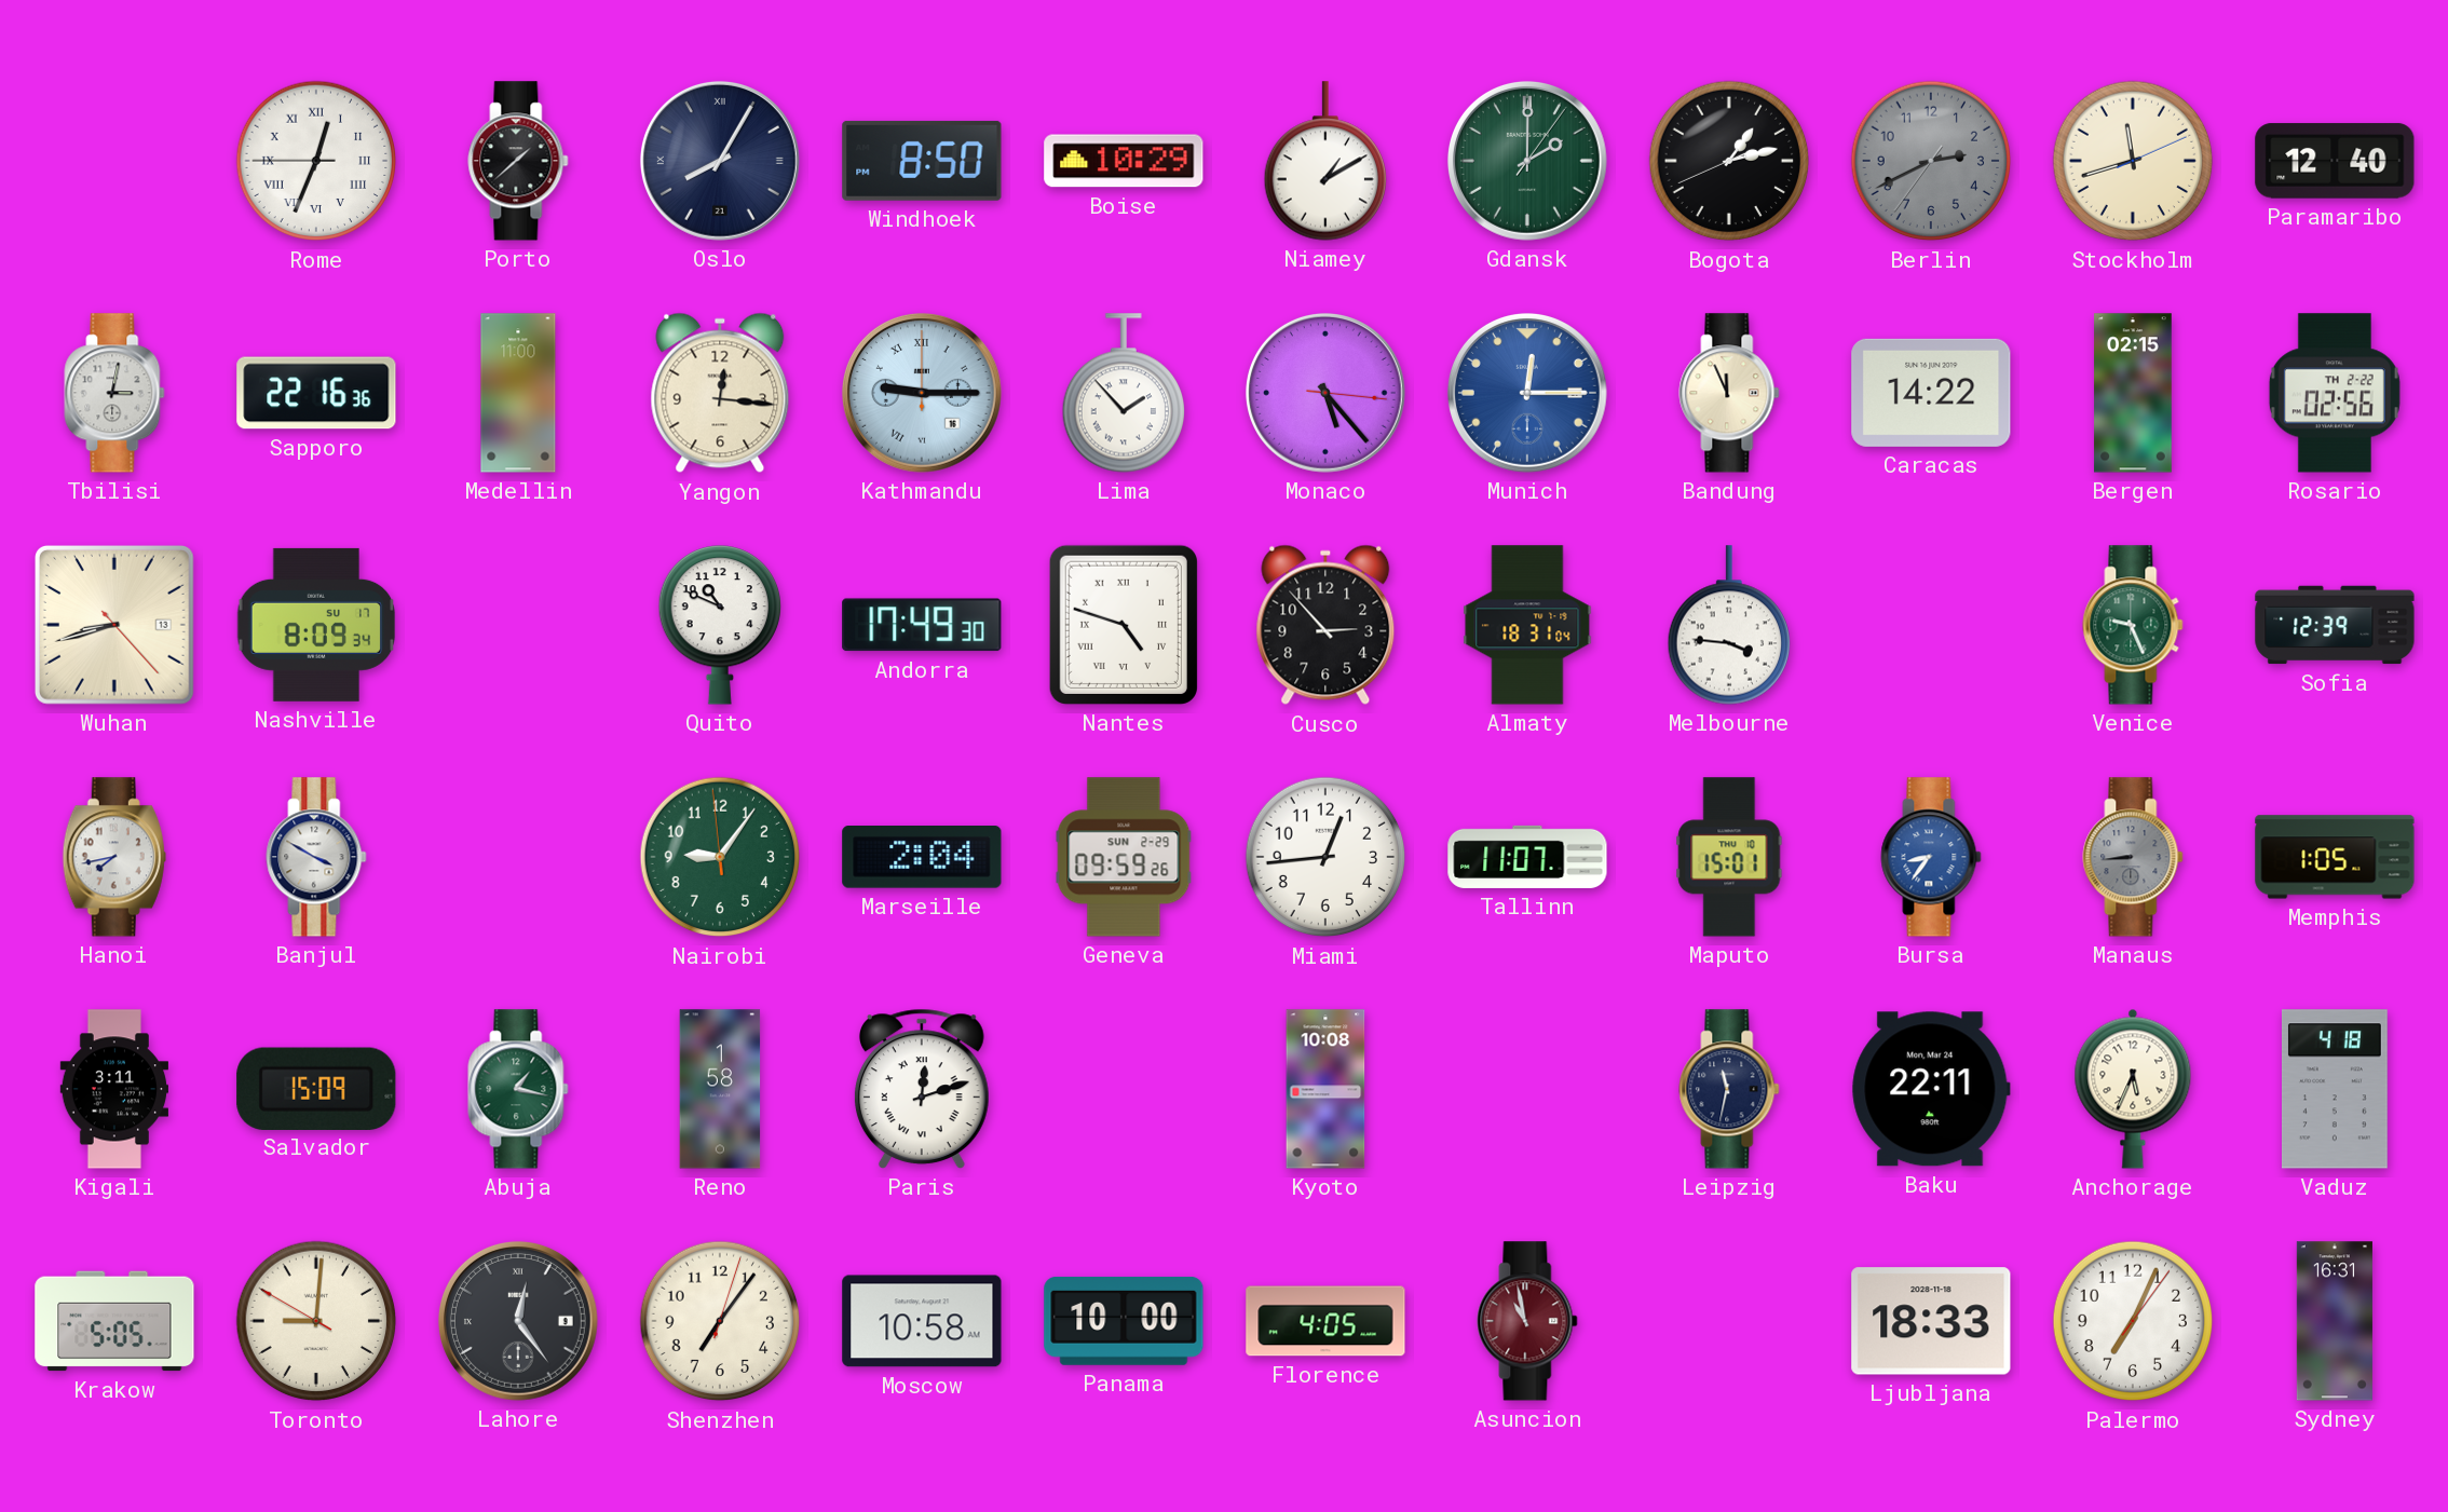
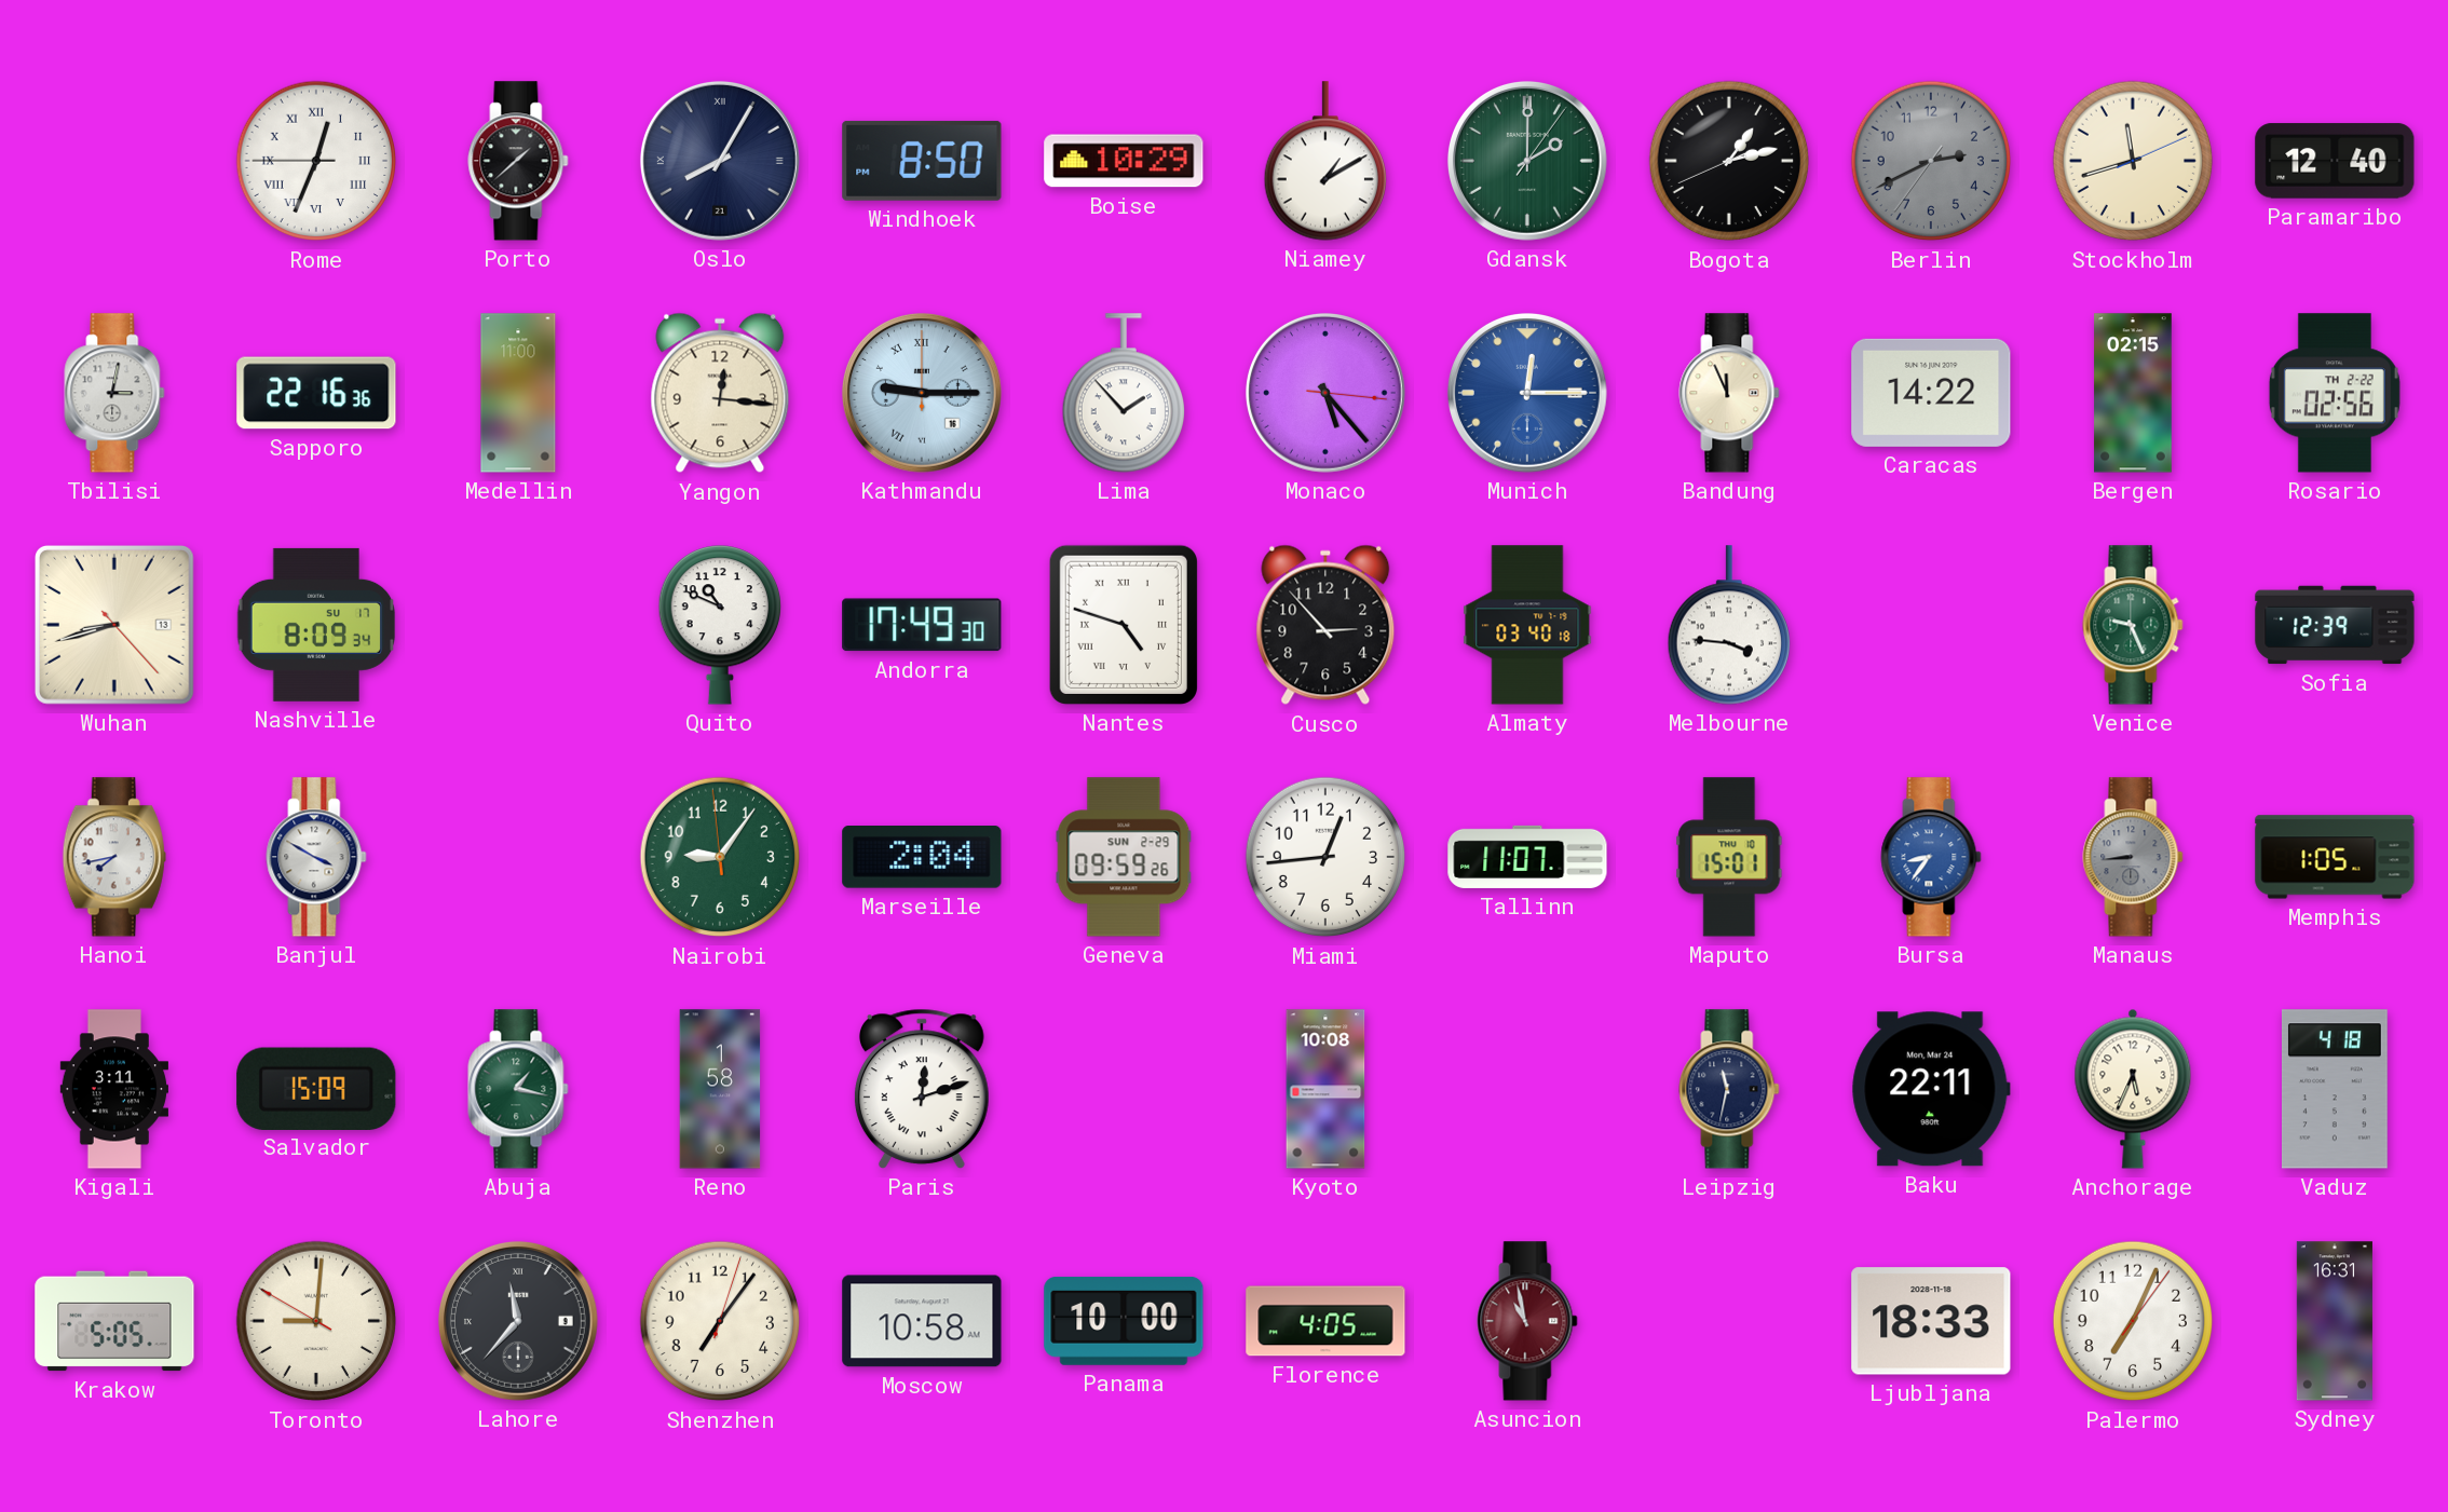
Almaty: 18:31 -> 03:40
Lahore: 12:24 -> 11:37
